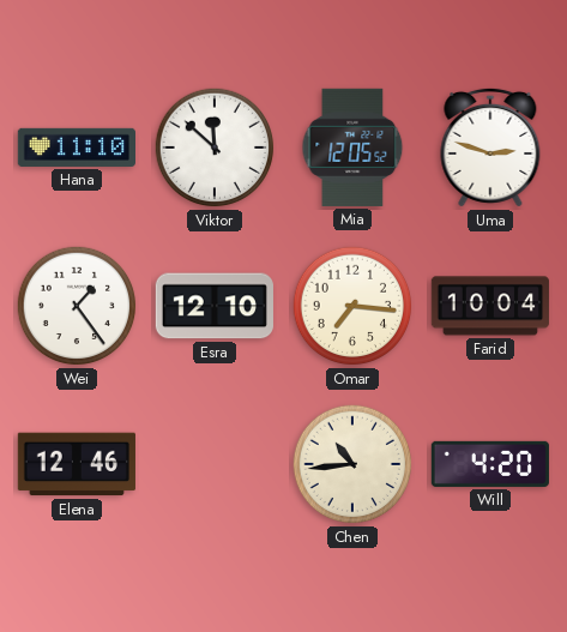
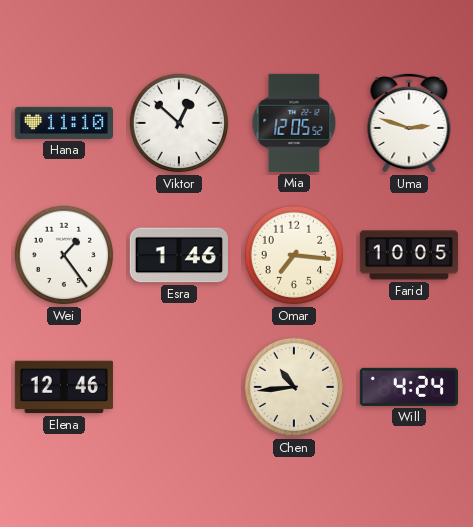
Viktor: 11:52 -> 12:52
Esra: 12:10 -> 1:46
Farid: 10:04 -> 10:05
Will: 4:20 -> 4:24
